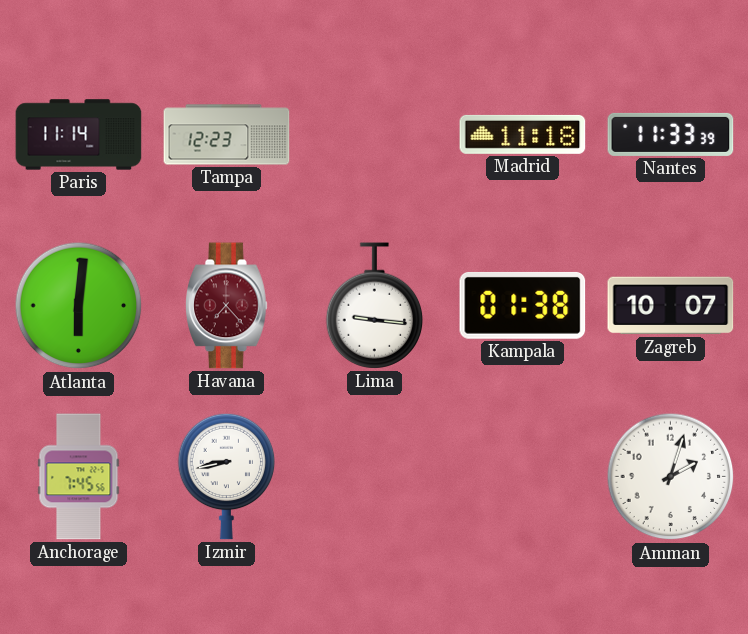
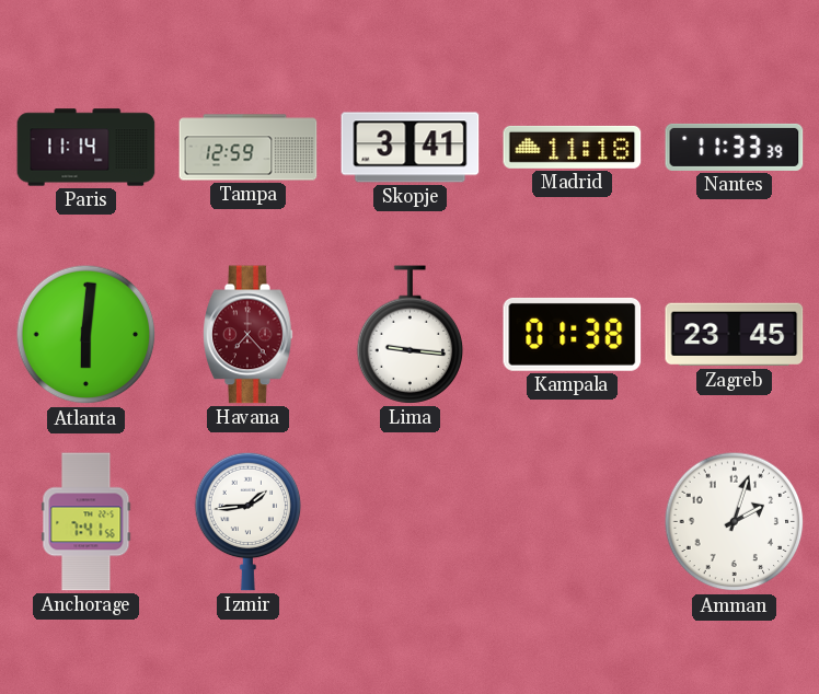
Tampa: 12:23 -> 12:59
Skopje: none -> 3:41
Zagreb: 10:07 -> 23:45
Anchorage: 7:45 -> 7:41
Izmir: 8:43 -> 1:44
